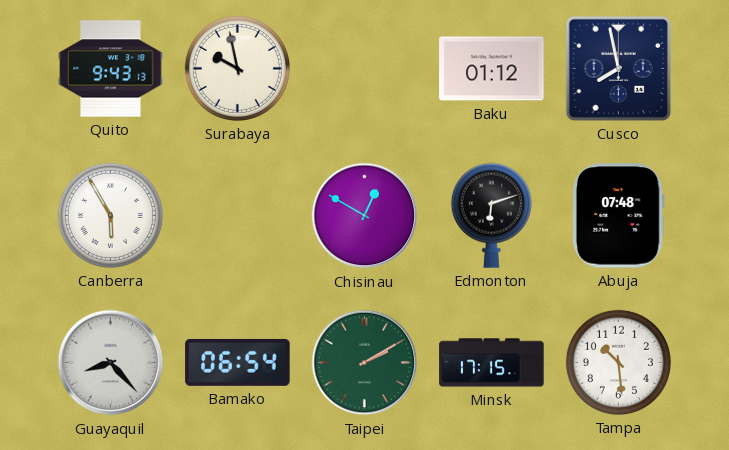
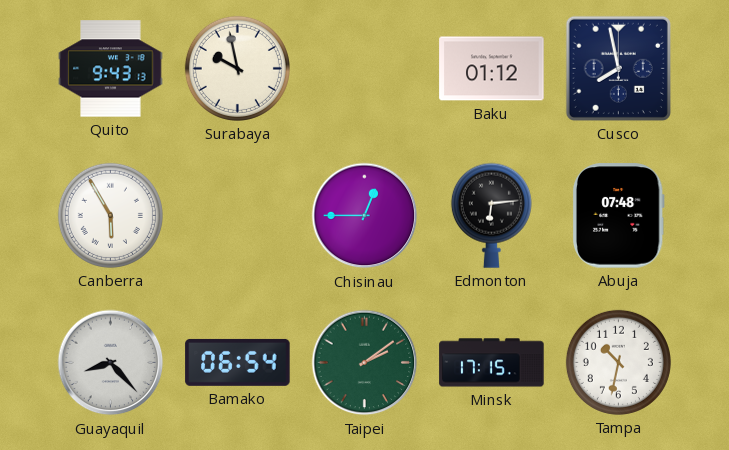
Chisinau: 12:50 -> 12:45
Edmonton: 6:12 -> 6:14
Taipei: 2:10 -> 2:09
Tampa: 10:29 -> 10:32
